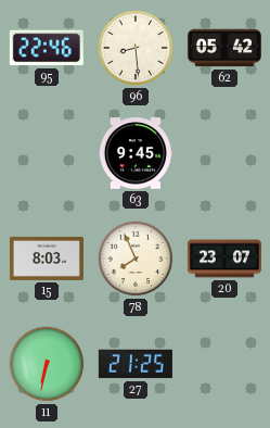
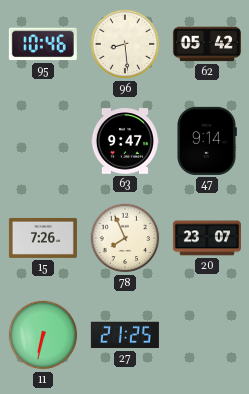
95: 22:46 -> 10:46
63: 9:45 -> 9:47
47: none -> 9:14
15: 8:03 -> 7:26
